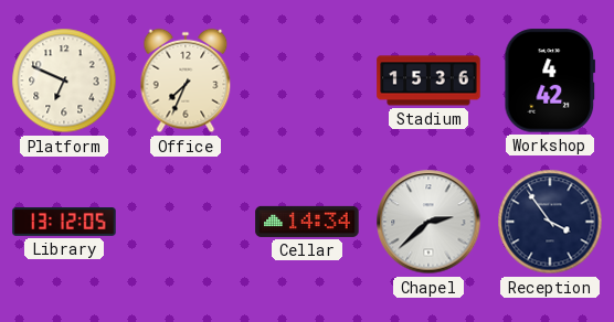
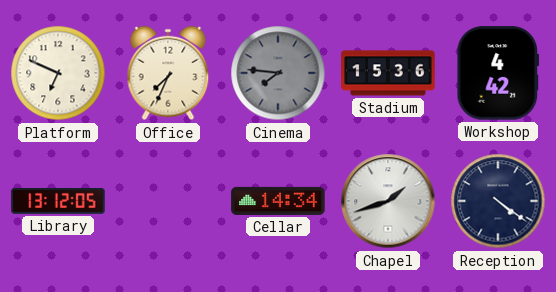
Cinema: none -> 7:46
Chapel: 2:38 -> 1:42
Reception: 3:54 -> 4:21
